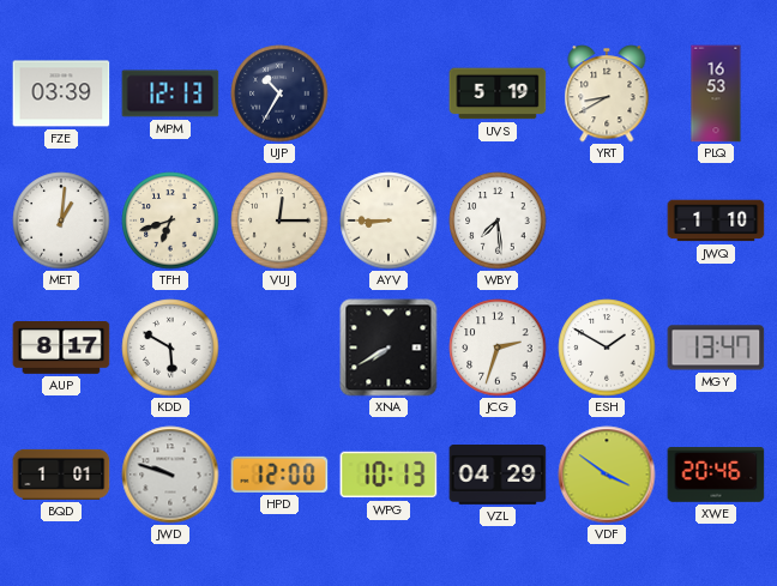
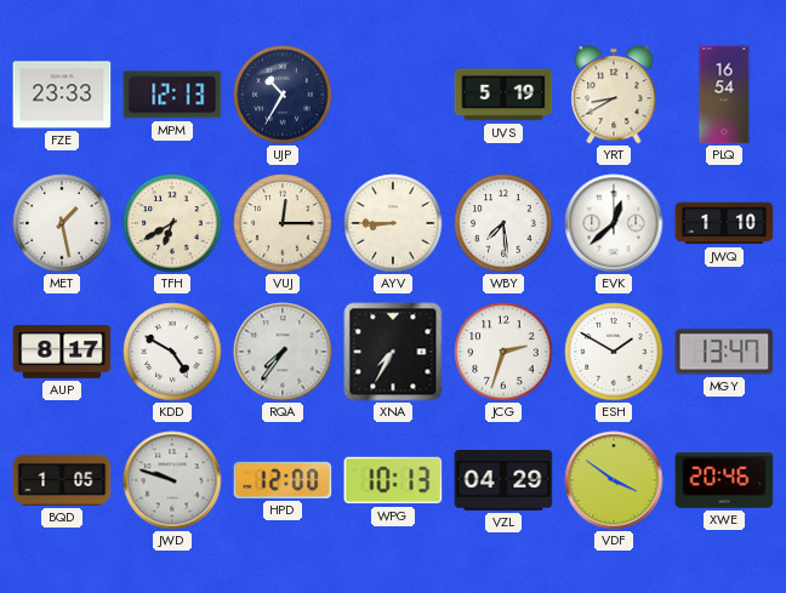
FZE: 03:39 -> 23:33
PLQ: 16:53 -> 16:54
MET: 1:01 -> 1:28
TFH: 6:42 -> 6:40
EVK: none -> 12:38
KDD: 5:50 -> 4:50
RQA: none -> 7:36
XNA: 7:40 -> 7:35
BQD: 1:01 -> 1:05
